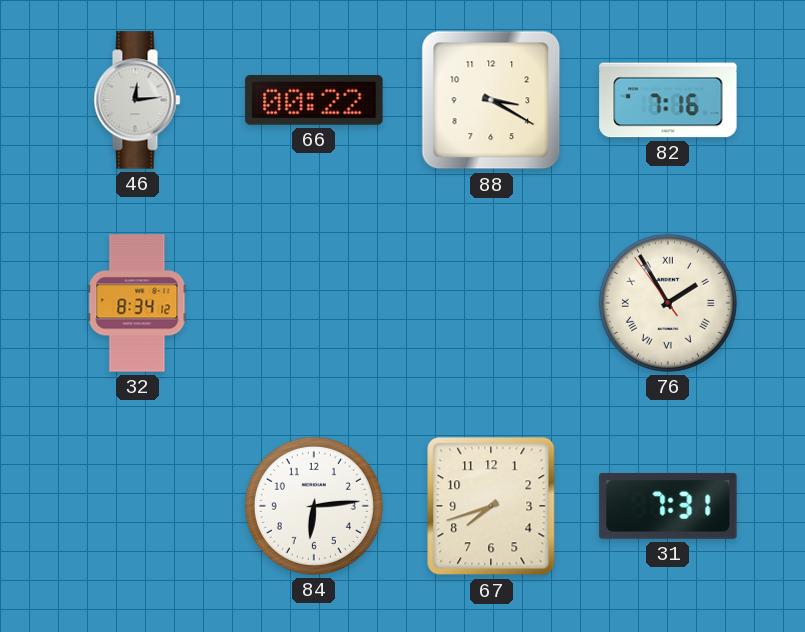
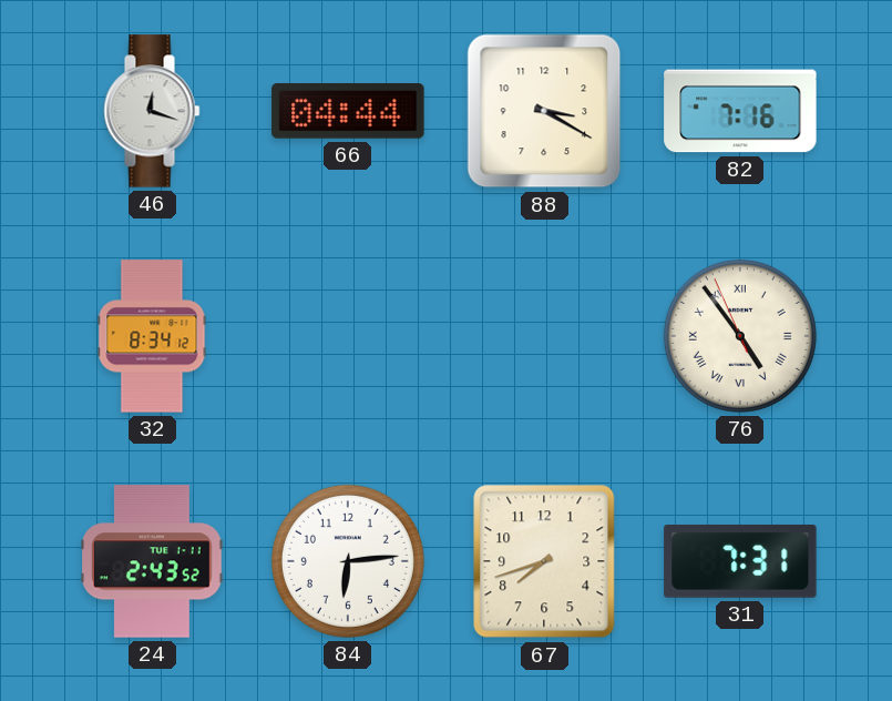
46: 12:14 -> 12:18
66: 00:22 -> 04:44
76: 1:54 -> 4:53
24: none -> 2:43
